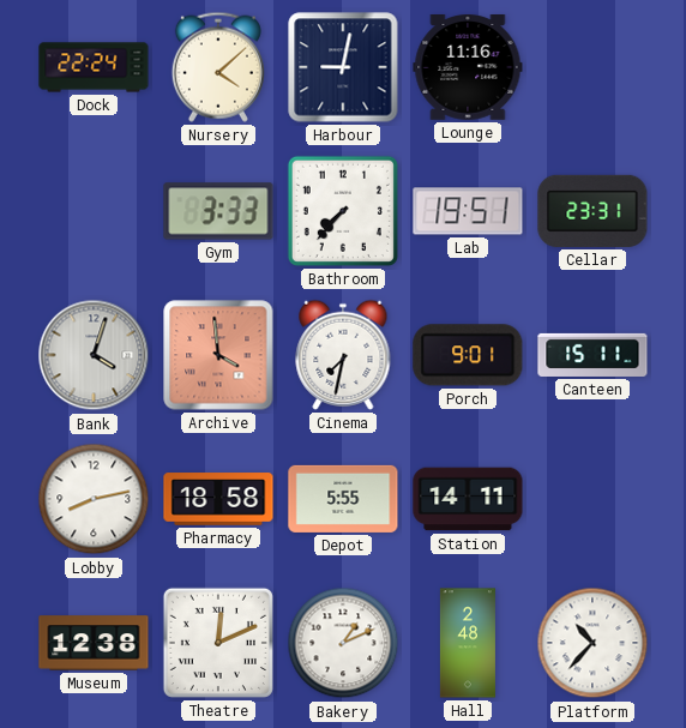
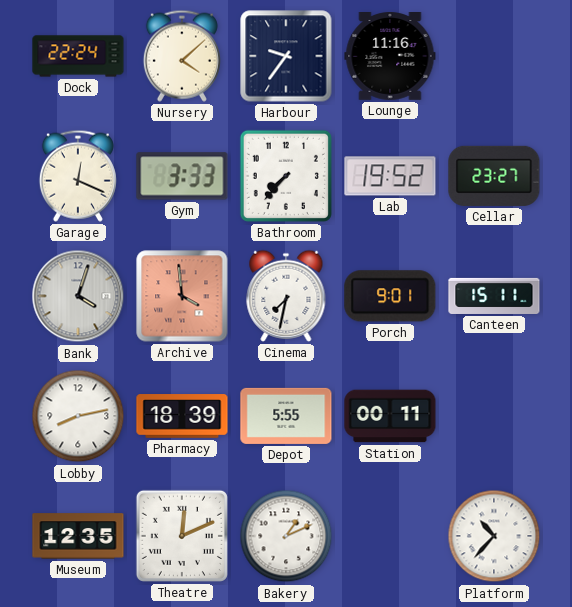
Harbour: 9:02 -> 9:36
Garage: none -> 12:19
Lab: 19:51 -> 19:52
Cellar: 23:31 -> 23:27
Pharmacy: 18:58 -> 18:39
Station: 14:11 -> 00:11
Museum: 12:38 -> 12:35
Hall: 2:48 -> none
